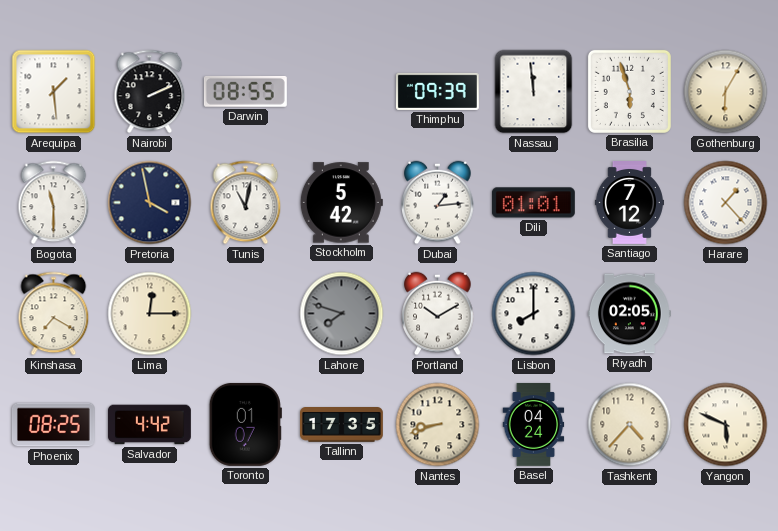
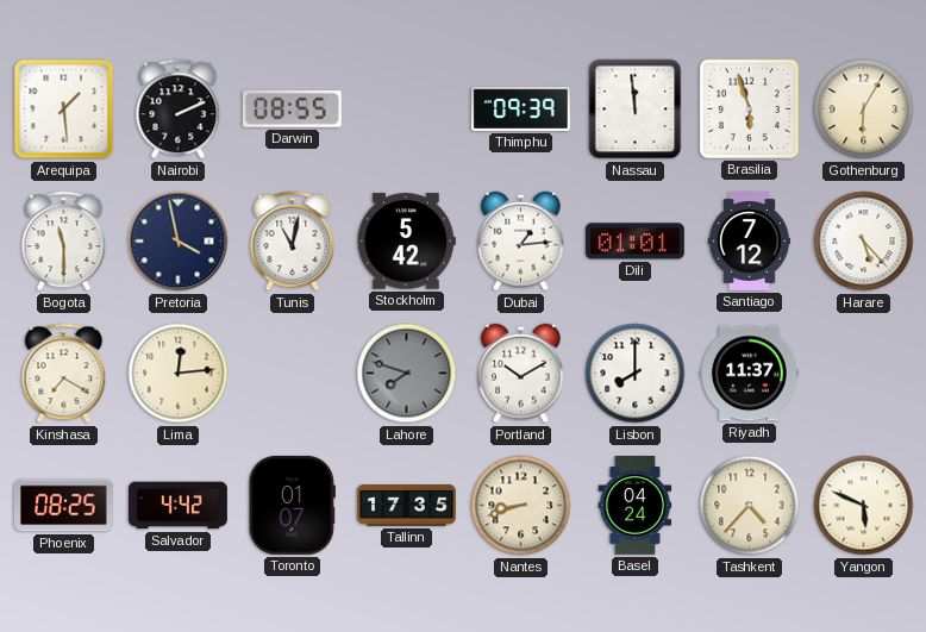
Harare: 1:23 -> 5:23
Lima: 12:15 -> 12:14
Riyadh: 02:05 -> 11:37
